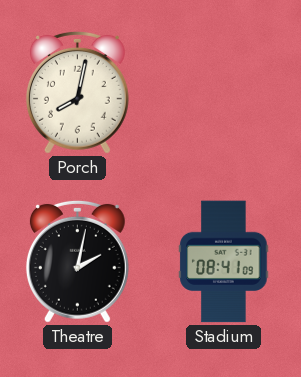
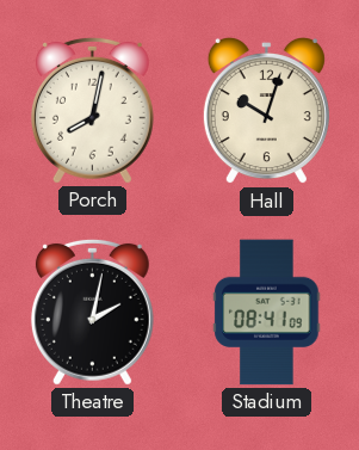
Hall: none -> 10:03
